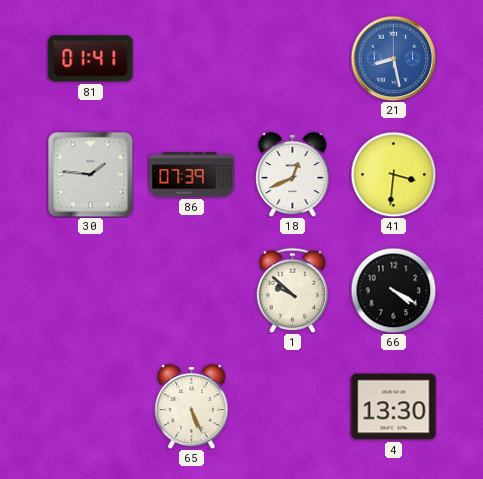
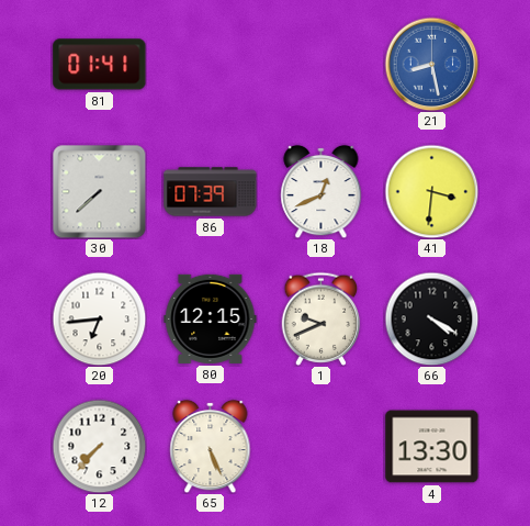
30: 1:46 -> 7:38
20: none -> 6:44
80: none -> 12:15
1: 9:52 -> 9:41
12: none -> 7:37
